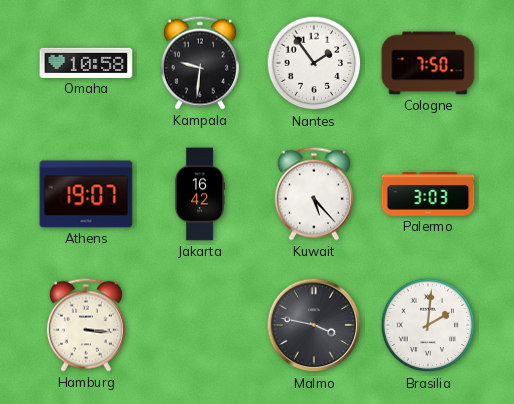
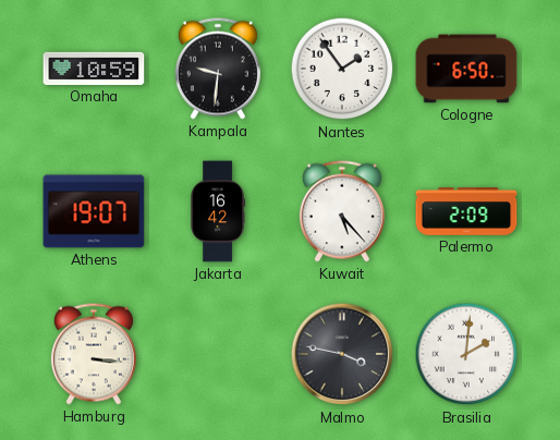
Omaha: 10:58 -> 10:59
Cologne: 7:50 -> 6:50
Palermo: 3:03 -> 2:09
